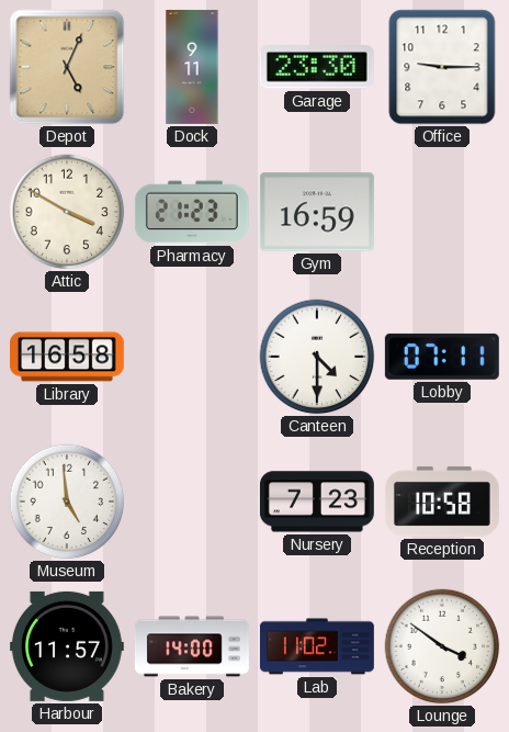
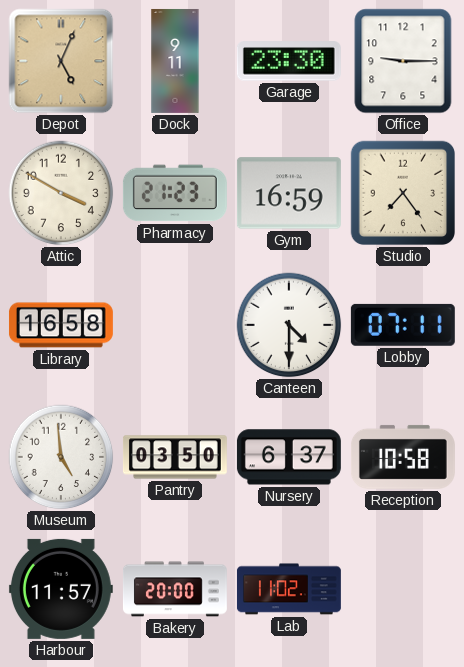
Studio: none -> 7:24
Pantry: none -> 03:50
Nursery: 7:23 -> 6:37
Bakery: 14:00 -> 20:00
Lounge: 3:51 -> none
